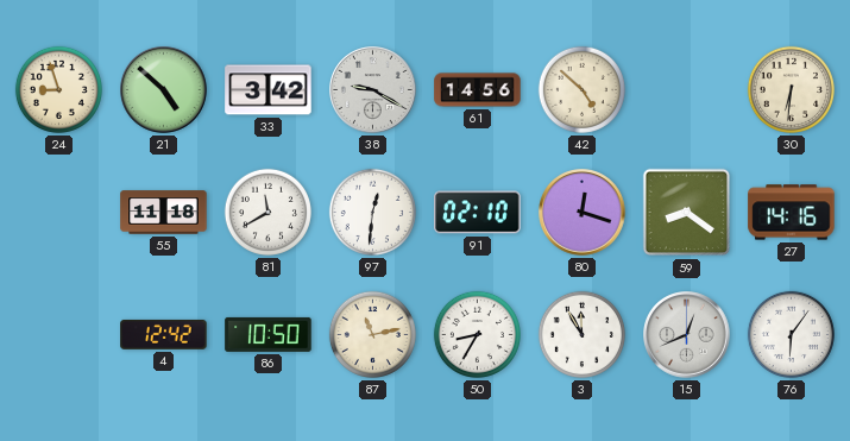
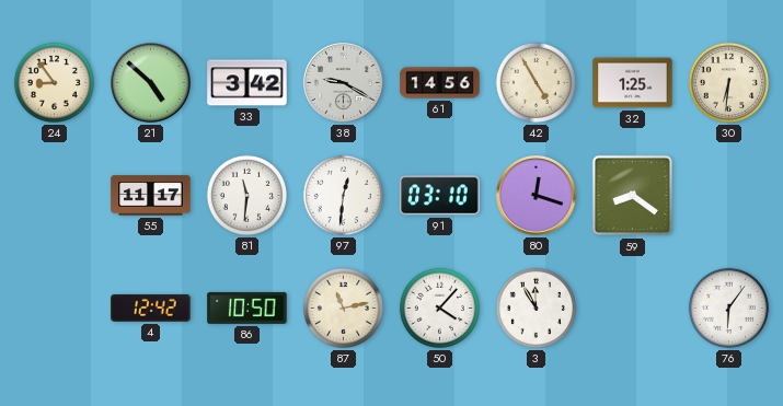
24: 8:57 -> 8:54
42: 4:52 -> 4:55
32: none -> 1:25
55: 11:18 -> 11:17
81: 11:40 -> 11:31
91: 02:10 -> 03:10
27: 14:16 -> none
50: 8:35 -> 4:07
15: 12:41 -> none
